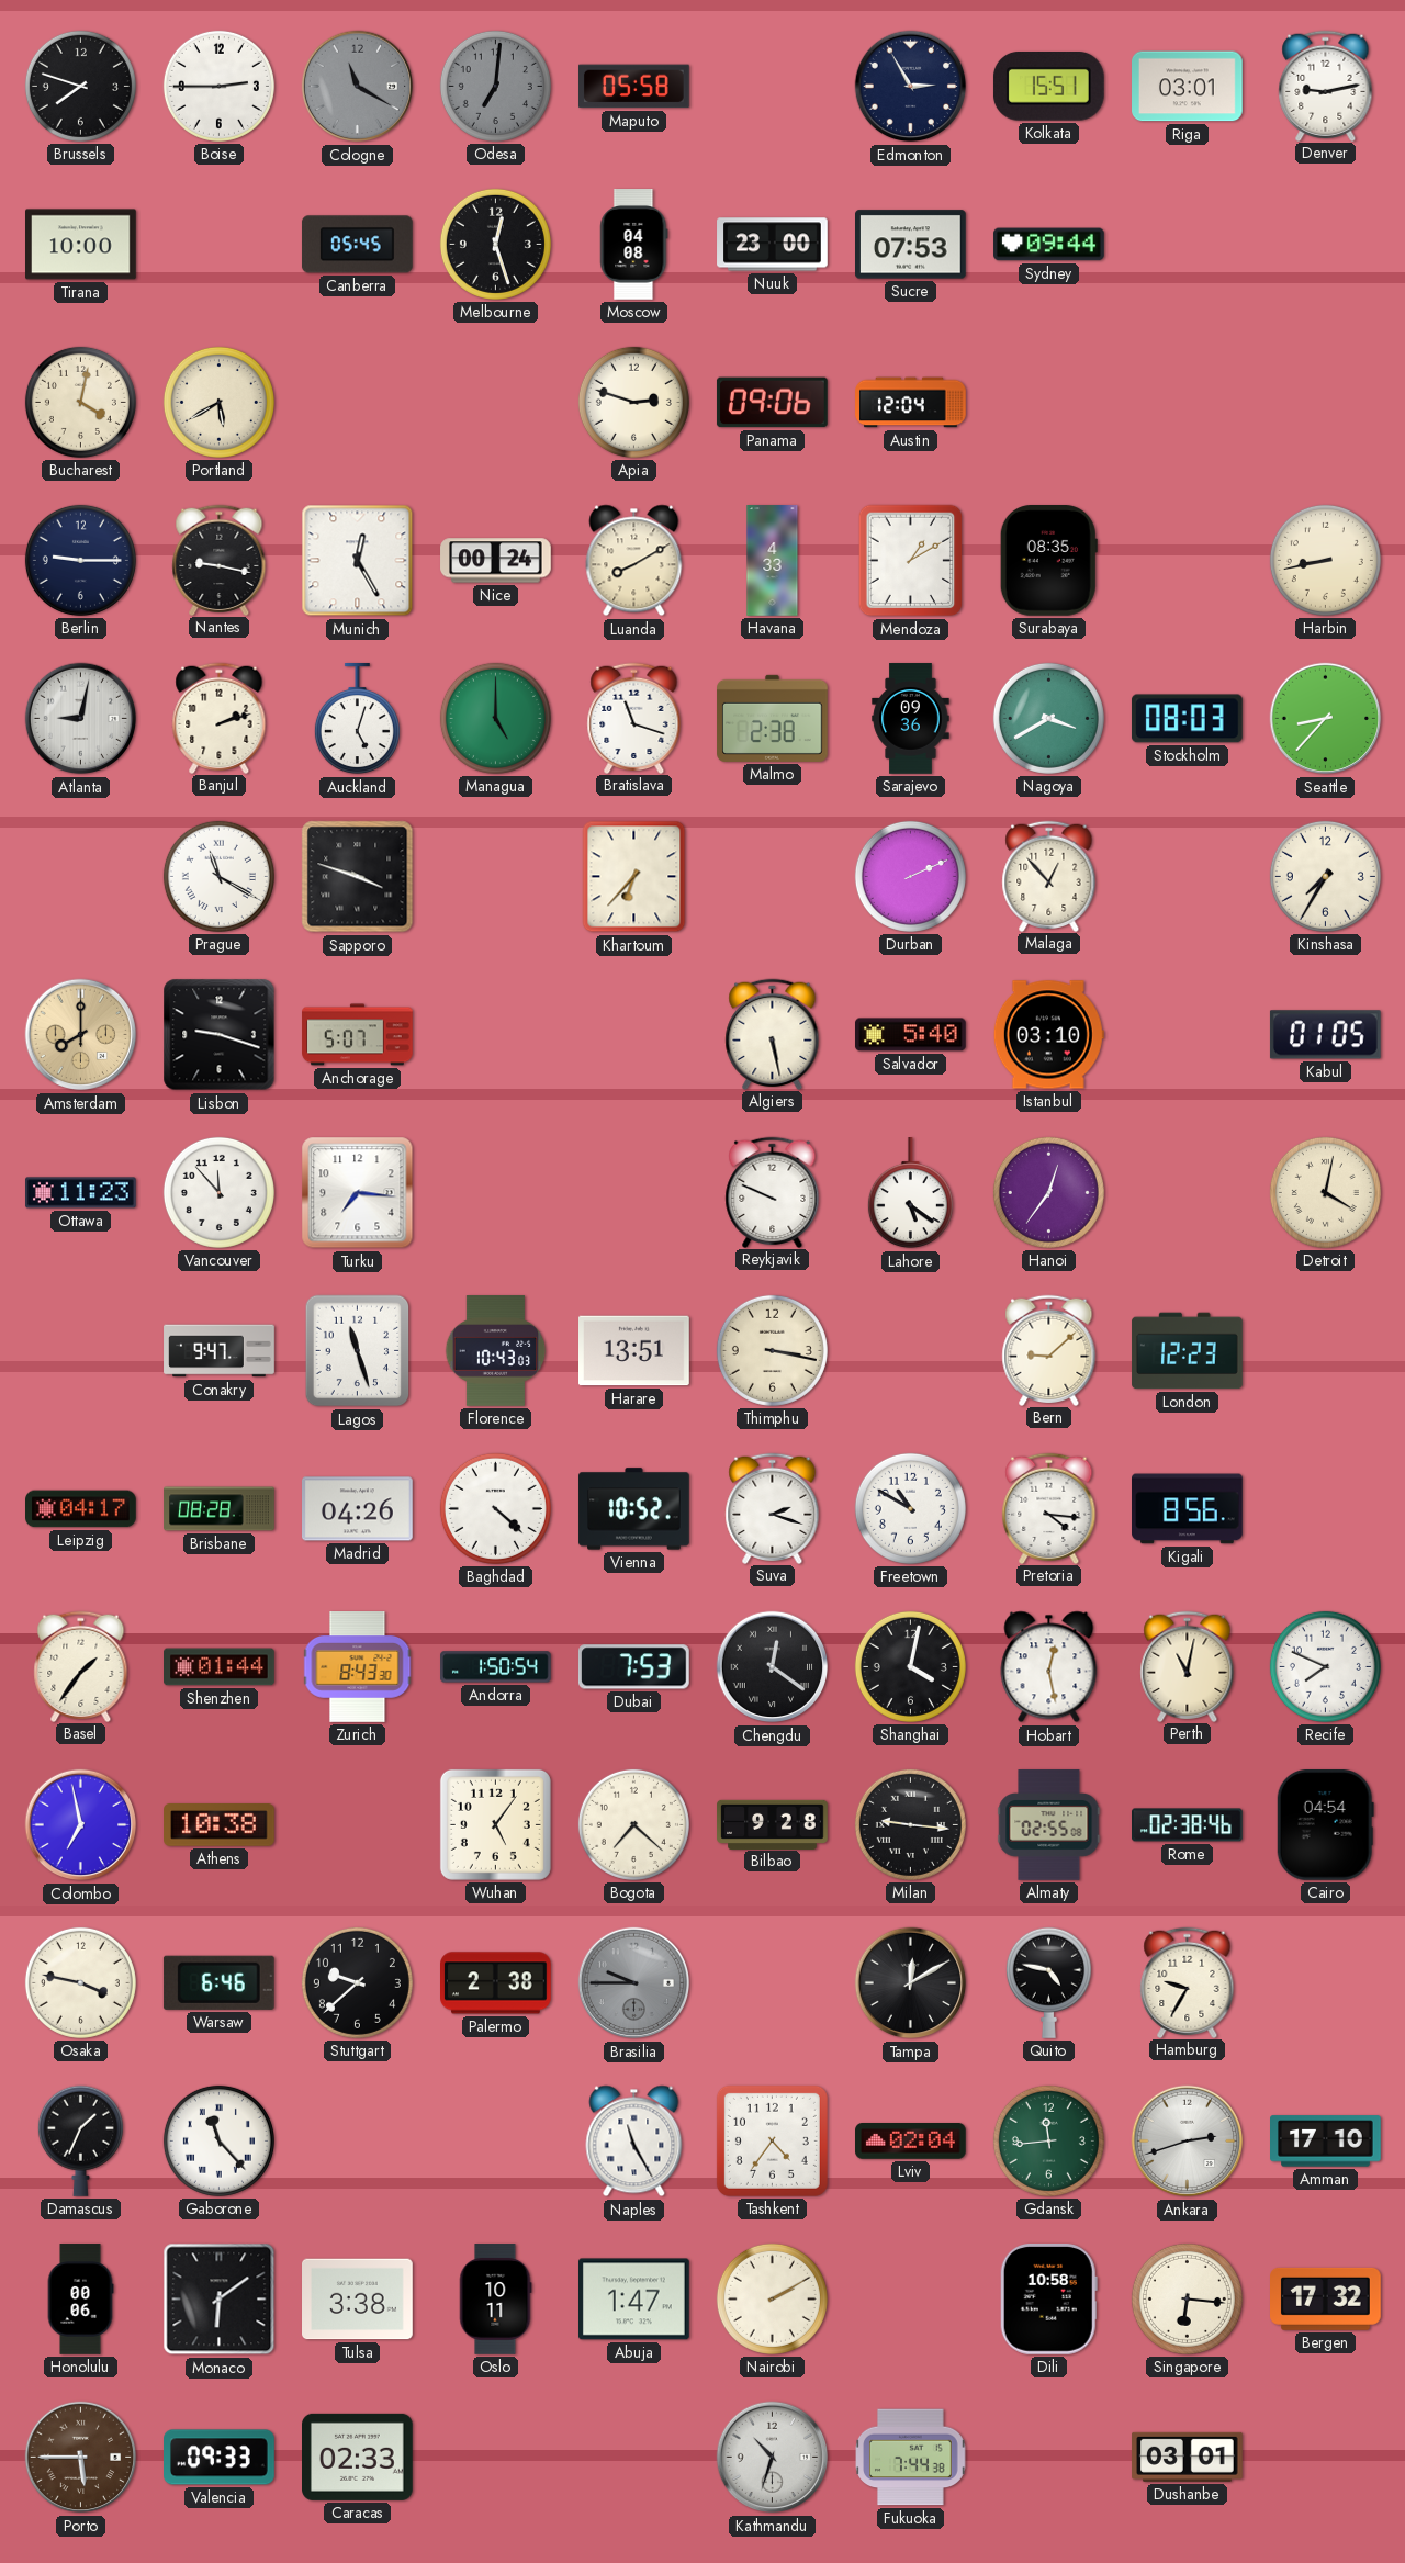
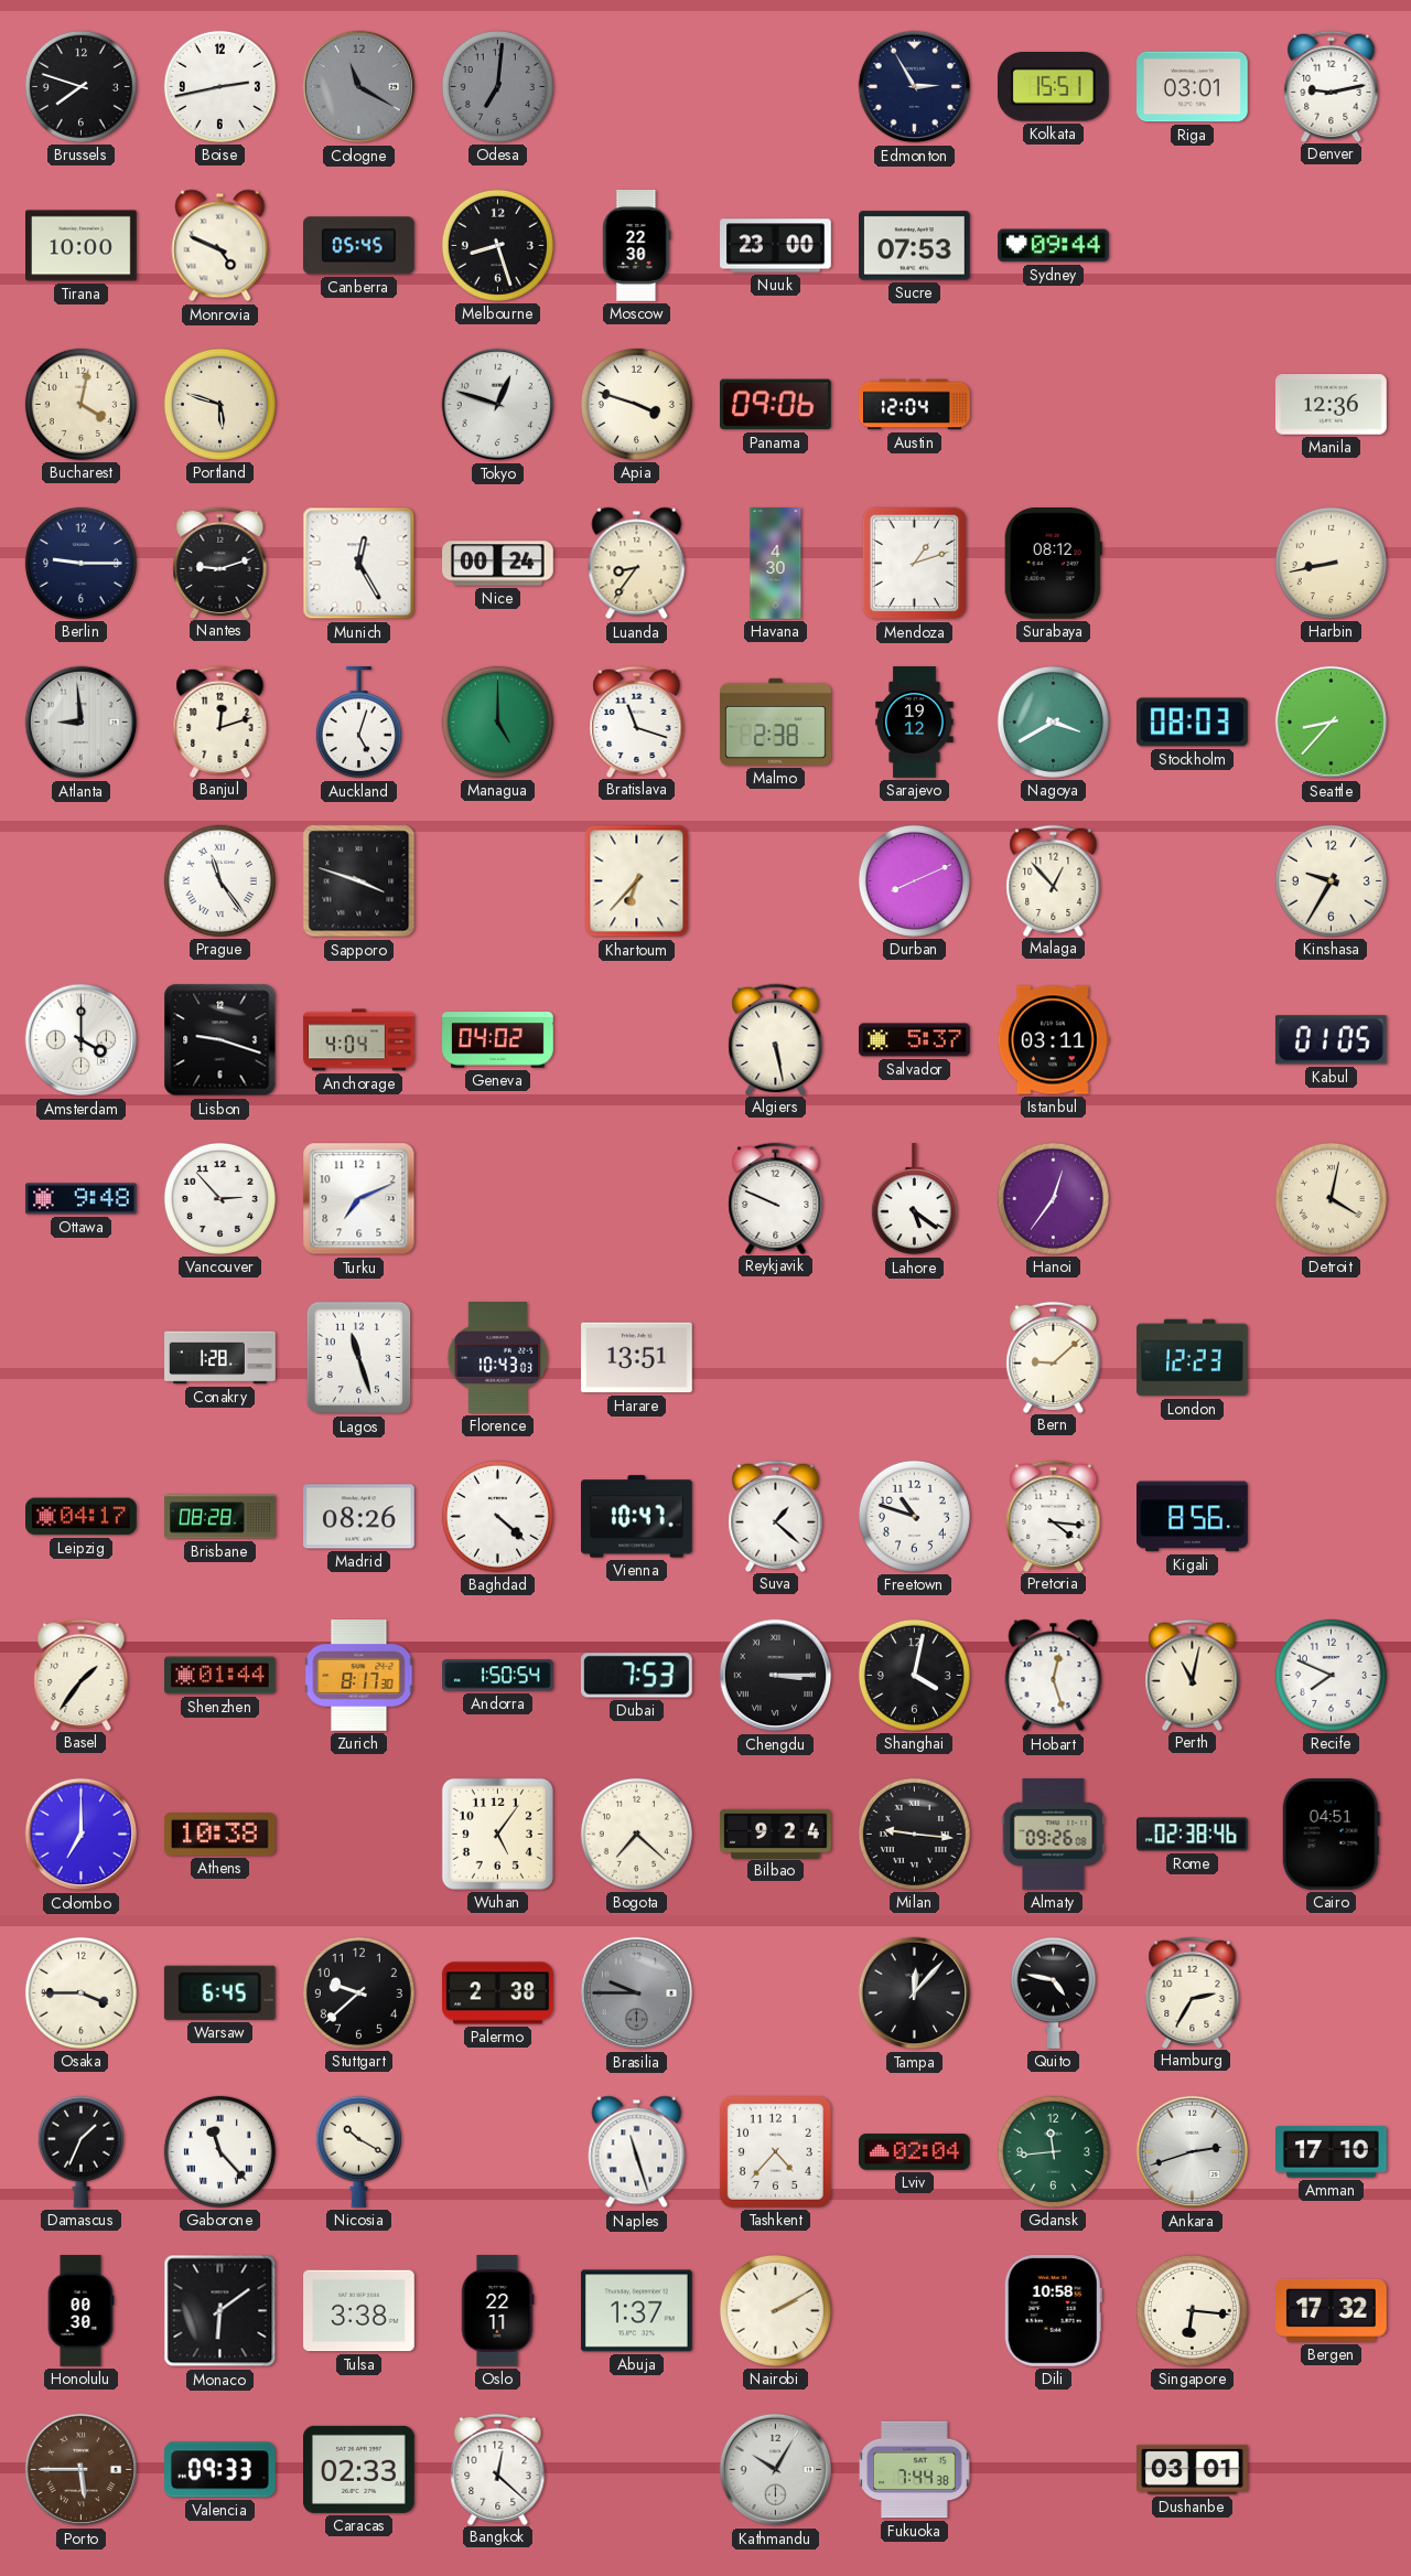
Boise: 2:45 -> 2:43
Maputo: 05:58 -> none
Monrovia: none -> 4:49
Melbourne: 12:27 -> 8:27
Moscow: 04:08 -> 22:30
Portland: 5:40 -> 5:48
Tokyo: none -> 12:48
Apia: 2:48 -> 3:48
Manila: none -> 12:36
Nantes: 9:17 -> 9:12
Luanda: 8:10 -> 8:36
Havana: 4:33 -> 4:30
Mendoza: 1:10 -> 1:12
Surabaya: 08:35 -> 08:12
Atlanta: 9:02 -> 8:59
Banjul: 2:12 -> 12:12
Sarajevo: 09:36 -> 19:12
Prague: 11:20 -> 11:24
Durban: 2:11 -> 8:11
Kinshasa: 7:35 -> 9:35
Amsterdam: 8:00 -> 4:00
Amsterdam dial: champagne -> white
Anchorage: 5:07 -> 4:04
Geneva: none -> 04:02
Salvador: 5:40 -> 5:37
Istanbul: 03:10 -> 03:11
Ottawa: 11:23 -> 9:48
Vancouver: 11:53 -> 2:53
Turku: 7:16 -> 7:11
Conakry: 9:47 -> 1:28
Thimphu: 3:17 -> none
Madrid: 04:26 -> 08:26
Vienna: 10:52 -> 10:47
Suva: 2:18 -> 1:22
Freetown: 10:50 -> 10:48
Zurich: 8:43 -> 8:17
Chengdu: 12:21 -> 3:15
Hobart: 12:28 -> 12:27
Colombo: 6:58 -> 7:00
Bilbao: 9:28 -> 9:24
Almaty: 02:55 -> 09:26
Cairo: 04:54 -> 04:51
Osaka: 3:47 -> 3:45
Warsaw: 6:46 -> 6:45
Tampa: 12:10 -> 12:07
Hamburg: 9:35 -> 2:35
Nicosia: none -> 10:20
Naples: 11:25 -> 11:27
Tashkent: 4:36 -> 4:37
Honolulu: 00:06 -> 00:30
Oslo: 10:11 -> 22:11
Abuja: 1:47 -> 1:37
Bangkok: none -> 12:22
Kathmandu: 10:33 -> 10:05
